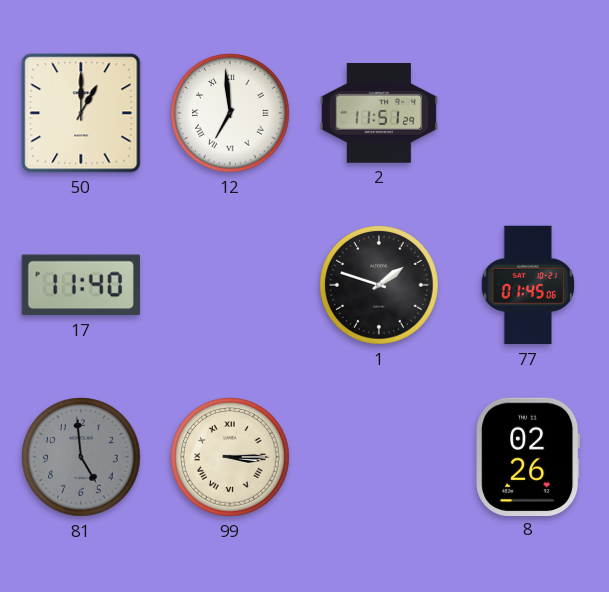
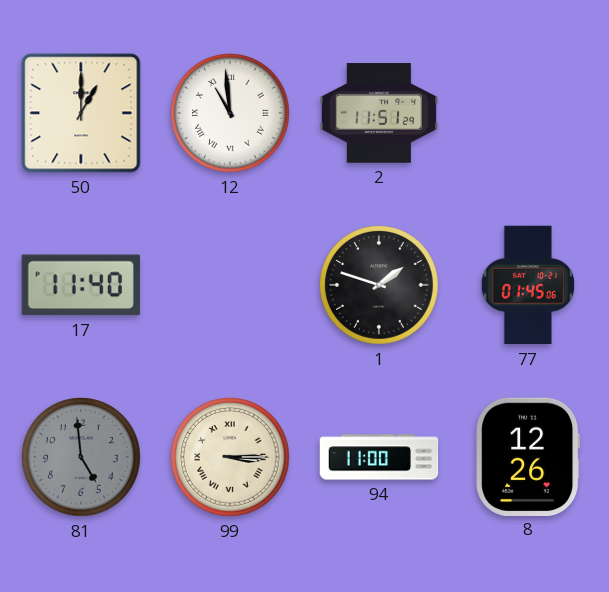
12: 6:59 -> 10:59
94: none -> 11:00
8: 02:26 -> 12:26
